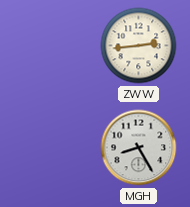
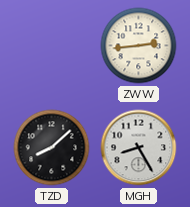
TZD: none -> 8:08
